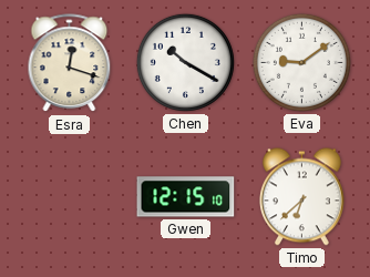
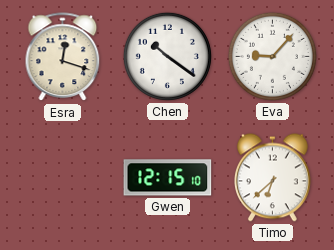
Chen: 10:20 -> 10:21
Eva: 9:09 -> 9:07
